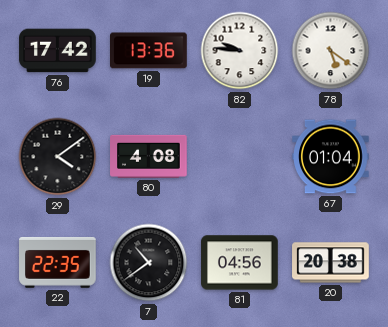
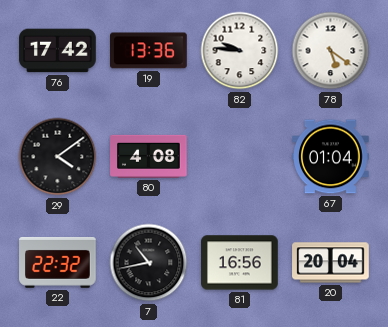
22: 22:35 -> 22:32
7: 10:39 -> 10:43
81: 04:56 -> 16:56
20: 20:38 -> 20:04
